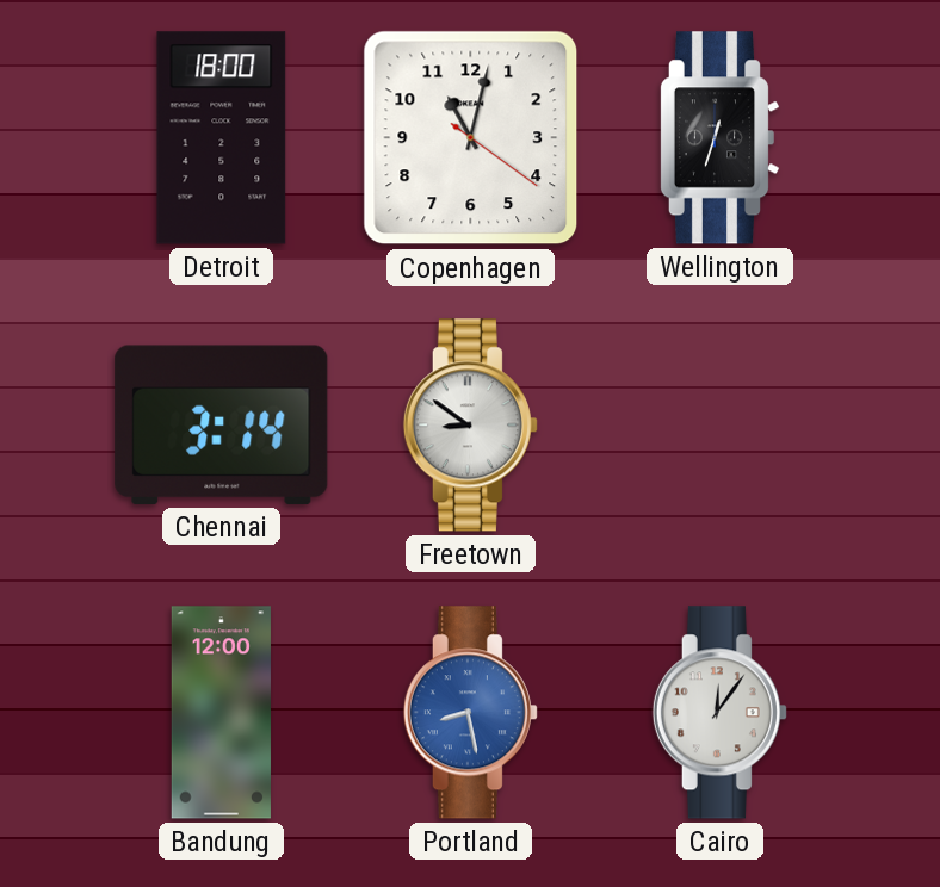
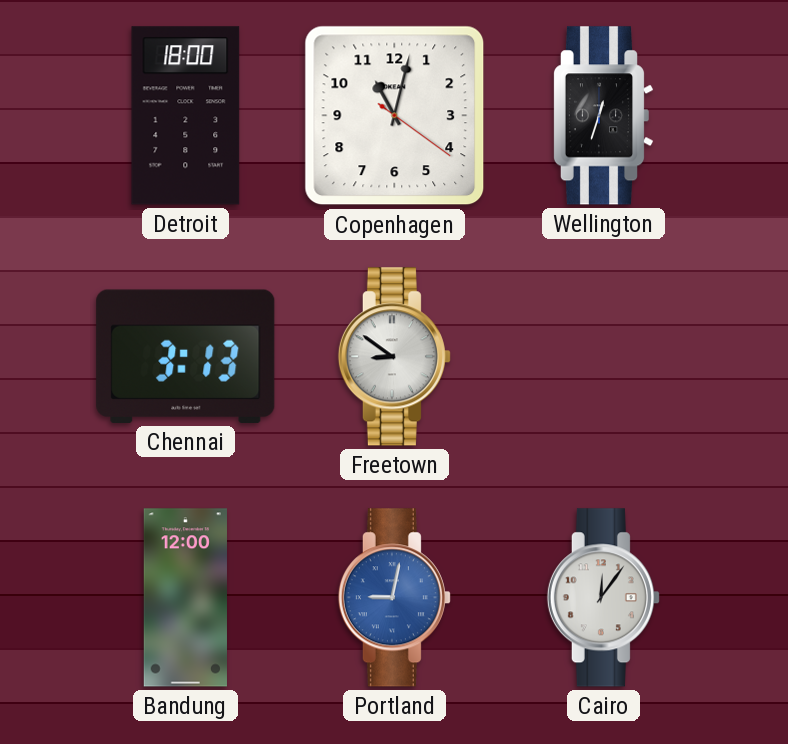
Chennai: 3:14 -> 3:13
Portland: 8:28 -> 9:02
